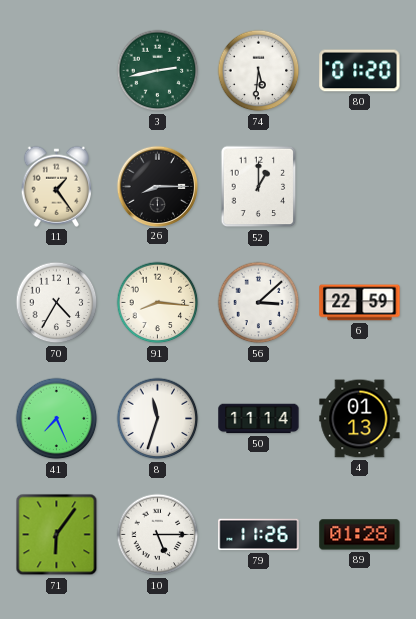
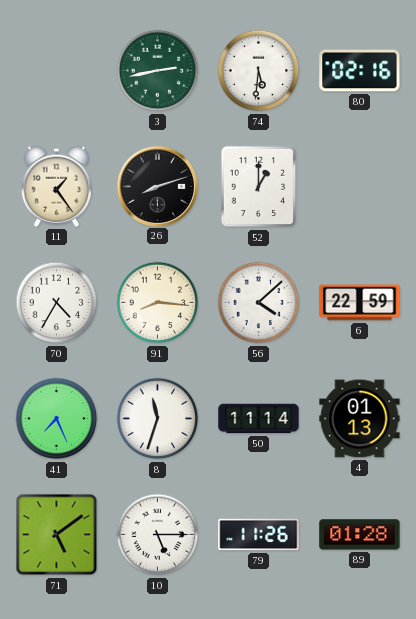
80: 01:20 -> 02:16
26: 8:15 -> 8:12
56: 3:08 -> 4:08
71: 6:06 -> 5:09
